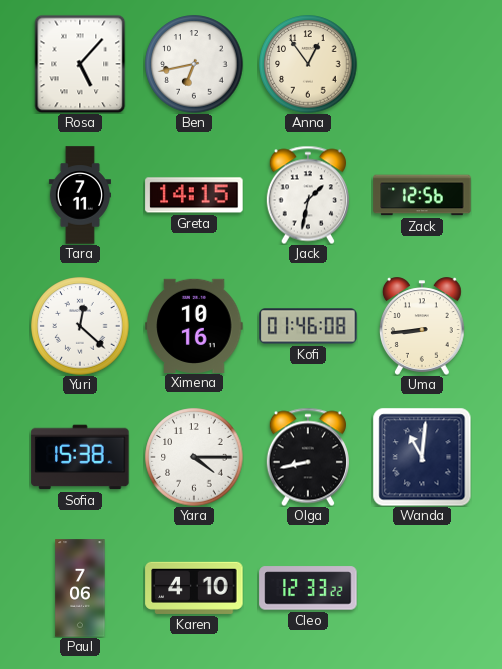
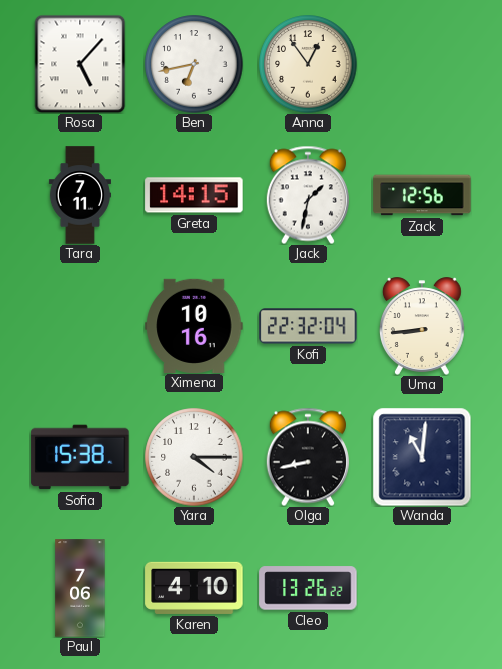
Yuri: 12:22 -> none
Kofi: 01:46 -> 22:32
Cleo: 12:33 -> 13:26
